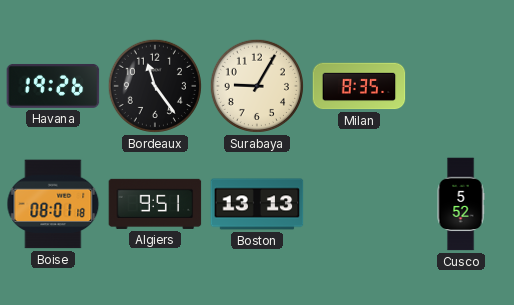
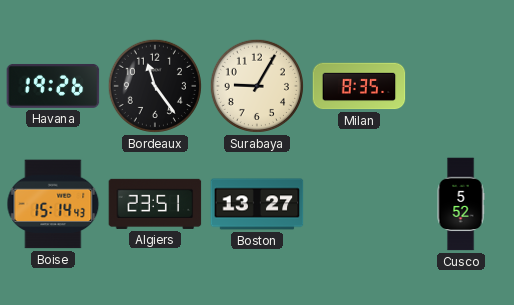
Boise: 08:01 -> 15:14
Algiers: 9:51 -> 23:51
Boston: 13:13 -> 13:27
